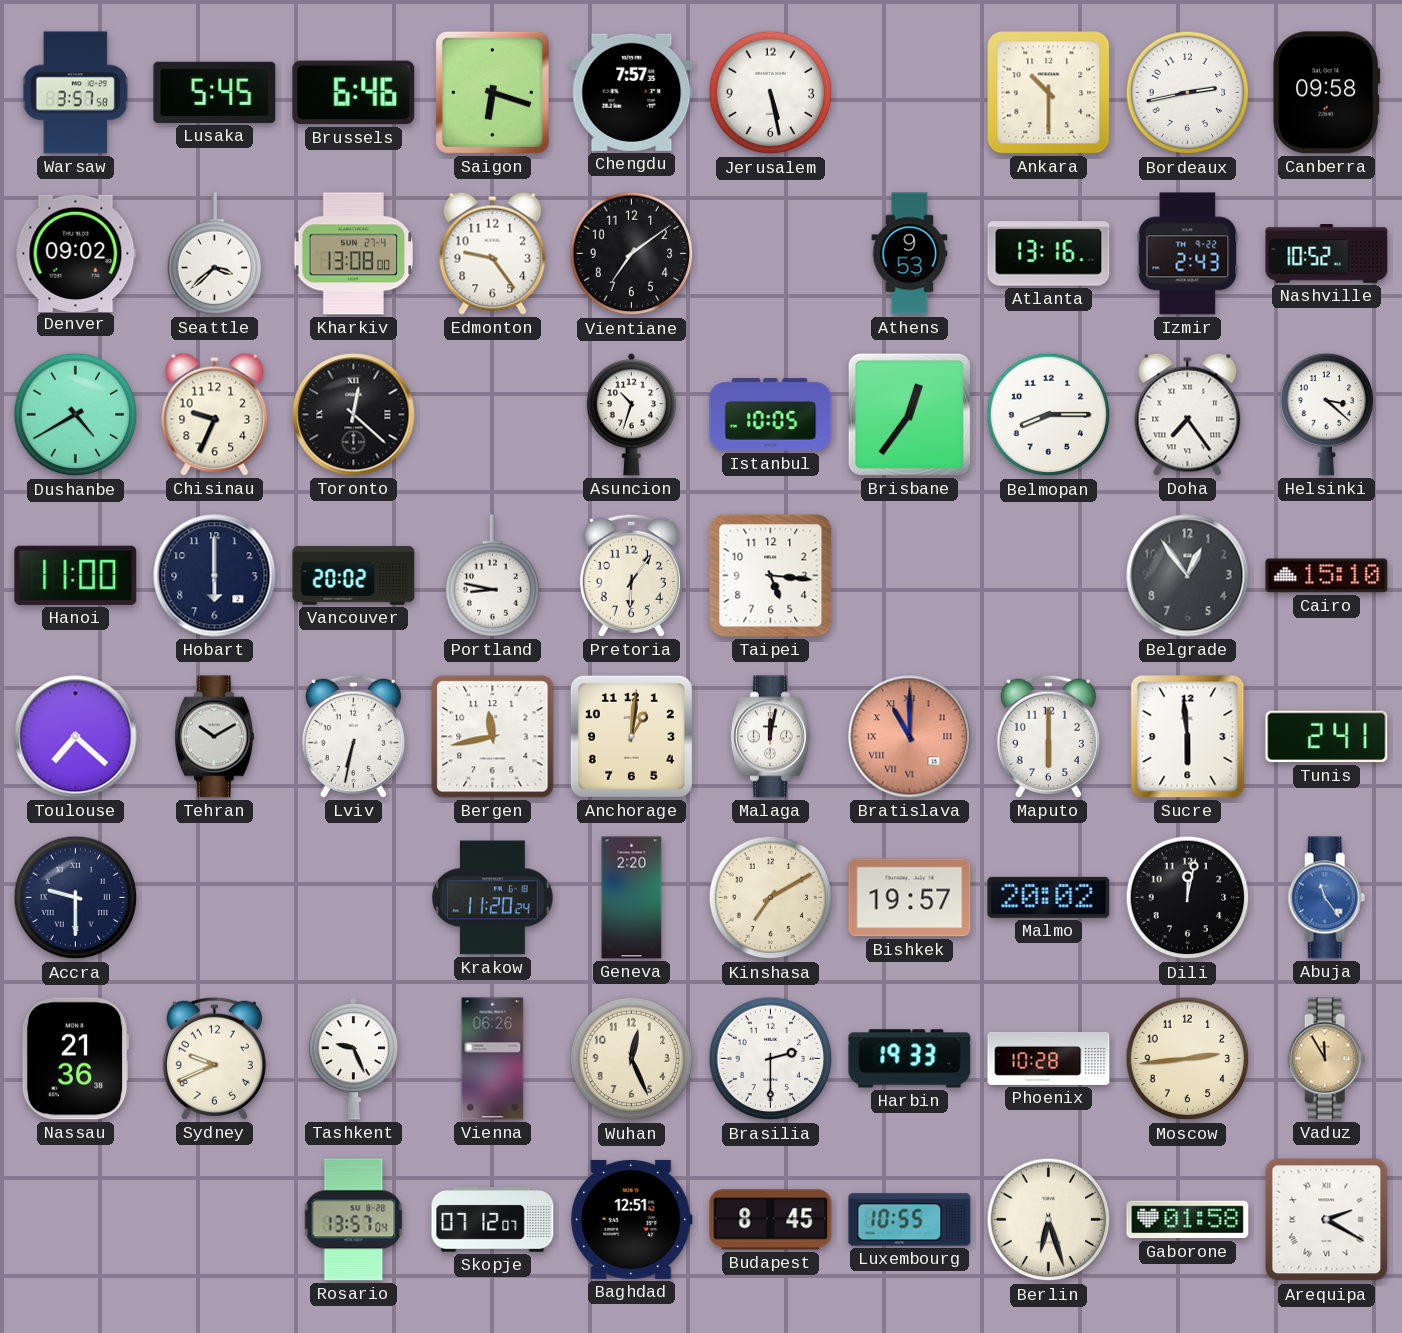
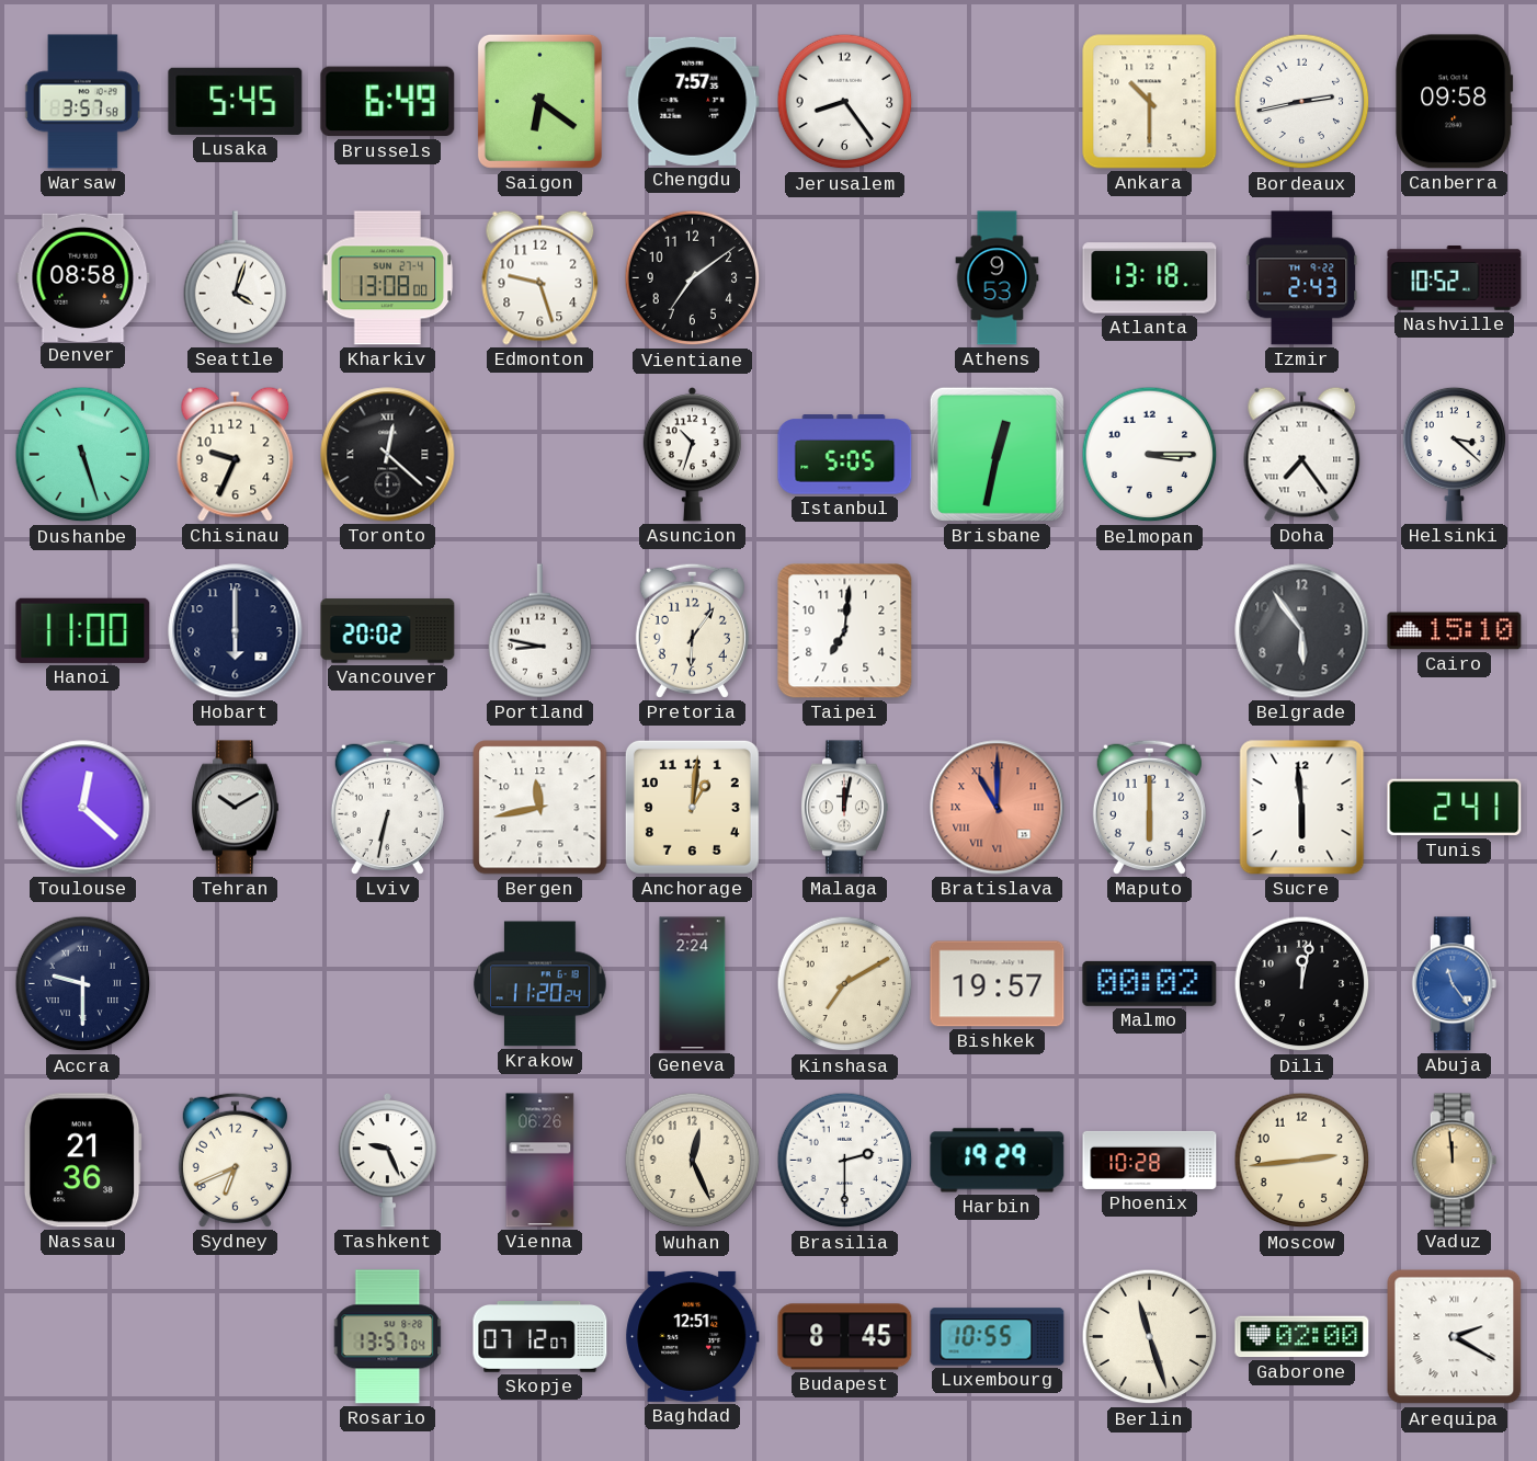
Brussels: 6:46 -> 6:49
Saigon: 6:18 -> 6:21
Jerusalem: 5:28 -> 8:24
Denver: 09:02 -> 08:58
Seattle: 3:38 -> 4:03
Edmonton: 9:24 -> 9:27
Atlanta: 13:16 -> 13:18
Dushanbe: 4:40 -> 5:27
Istanbul: 10:05 -> 5:05
Brisbane: 12:36 -> 12:32
Belmopan: 8:15 -> 3:15
Taipei: 5:16 -> 7:01
Belgrade: 12:54 -> 5:54
Toulouse: 7:22 -> 12:22
Geneva: 2:20 -> 2:24
Malmo: 20:02 -> 00:02
Sydney: 9:41 -> 6:41
Harbin: 19:33 -> 19:29
Vaduz: 11:55 -> 11:59
Berlin: 6:27 -> 11:27
Gaborone: 01:58 -> 02:00
